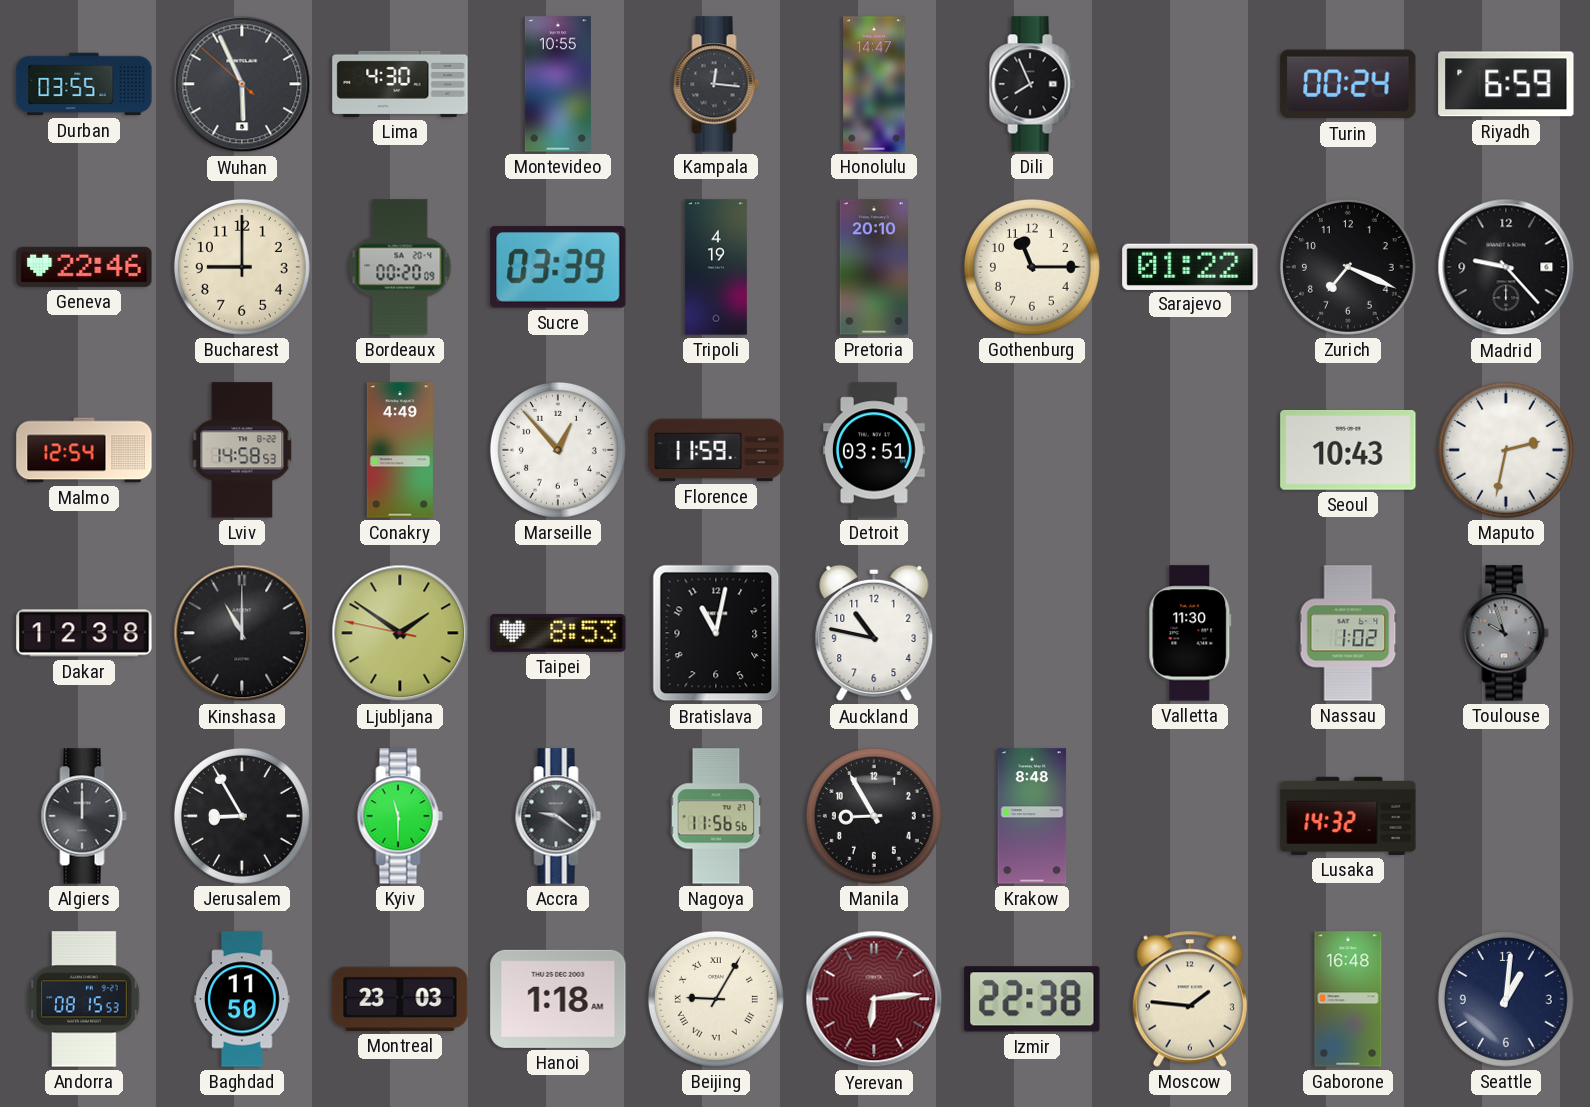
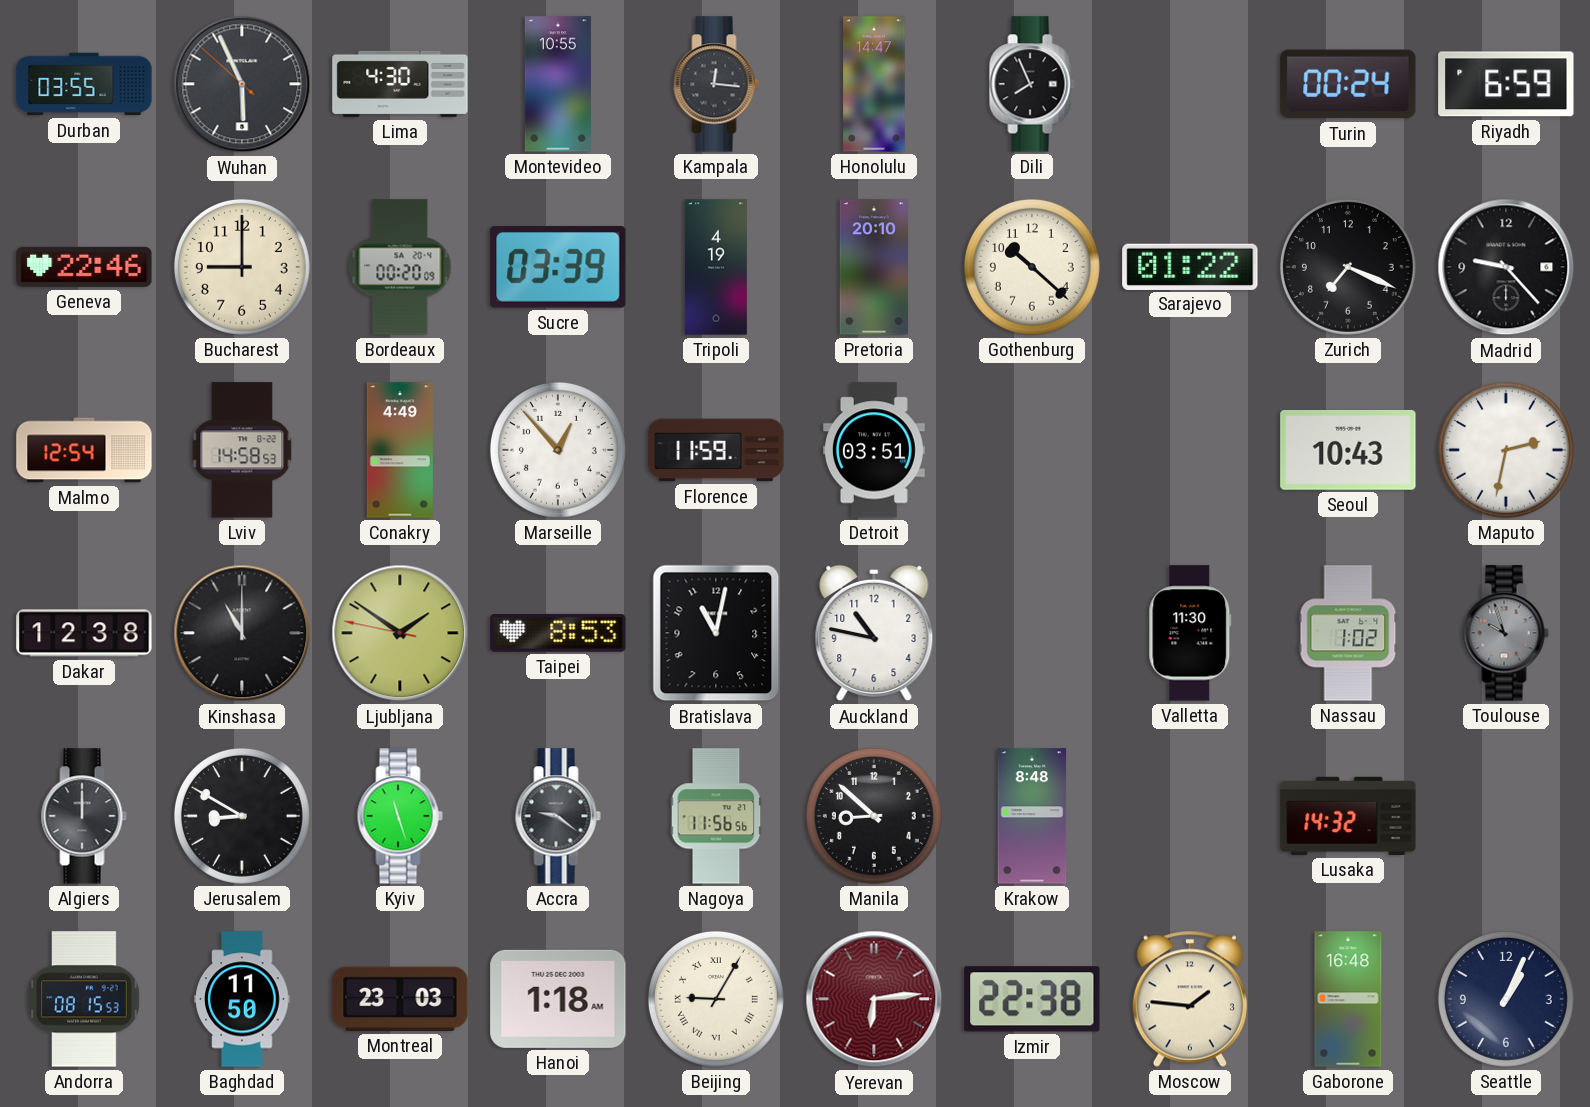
Gothenburg: 11:15 -> 10:22
Jerusalem: 8:55 -> 8:50
Kyiv: 11:30 -> 11:27
Manila: 8:55 -> 8:52
Seattle: 1:01 -> 1:04
